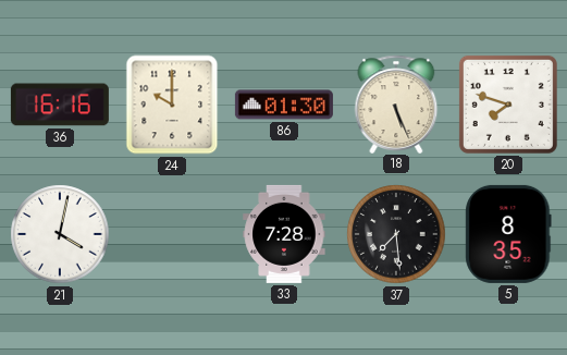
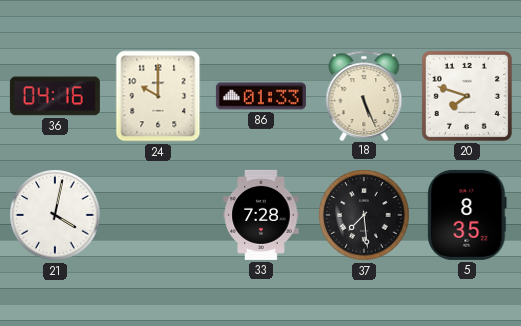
36: 16:16 -> 04:16
86: 01:30 -> 01:33
